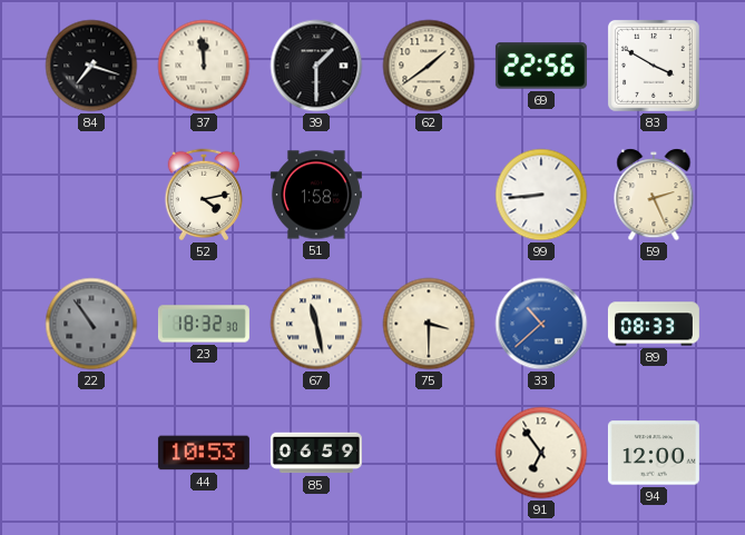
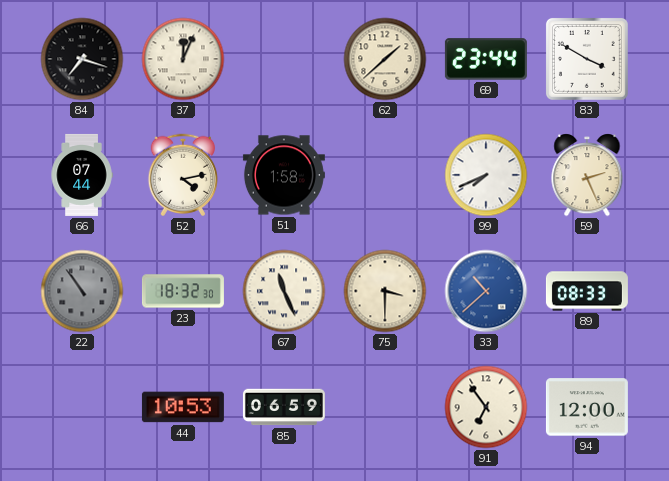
37: 11:59 -> 12:04
39: 1:30 -> none
62: 1:39 -> 1:38
69: 22:56 -> 23:44
66: none -> 07:44
99: 8:44 -> 7:41
67: 11:28 -> 11:26
